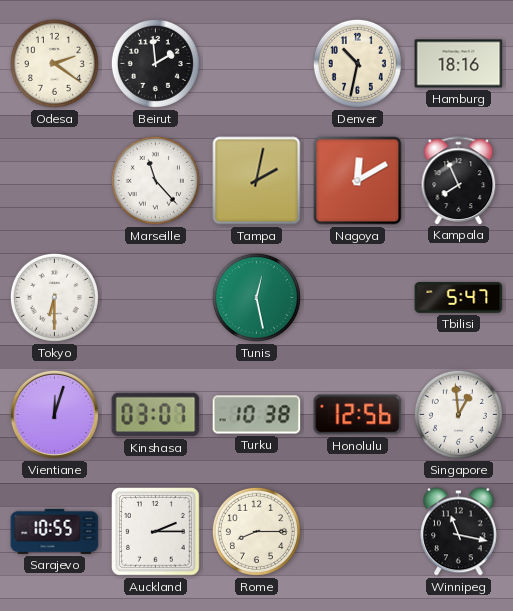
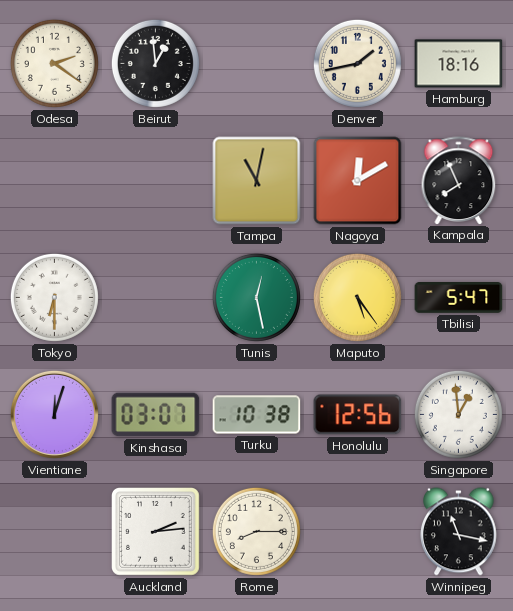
Beirut: 1:59 -> 12:59
Denver: 10:32 -> 1:43
Marseille: 11:23 -> none
Tampa: 2:02 -> 11:02
Maputo: none -> 5:24
Sarajevo: 10:55 -> none
Auckland: 2:15 -> 2:14
